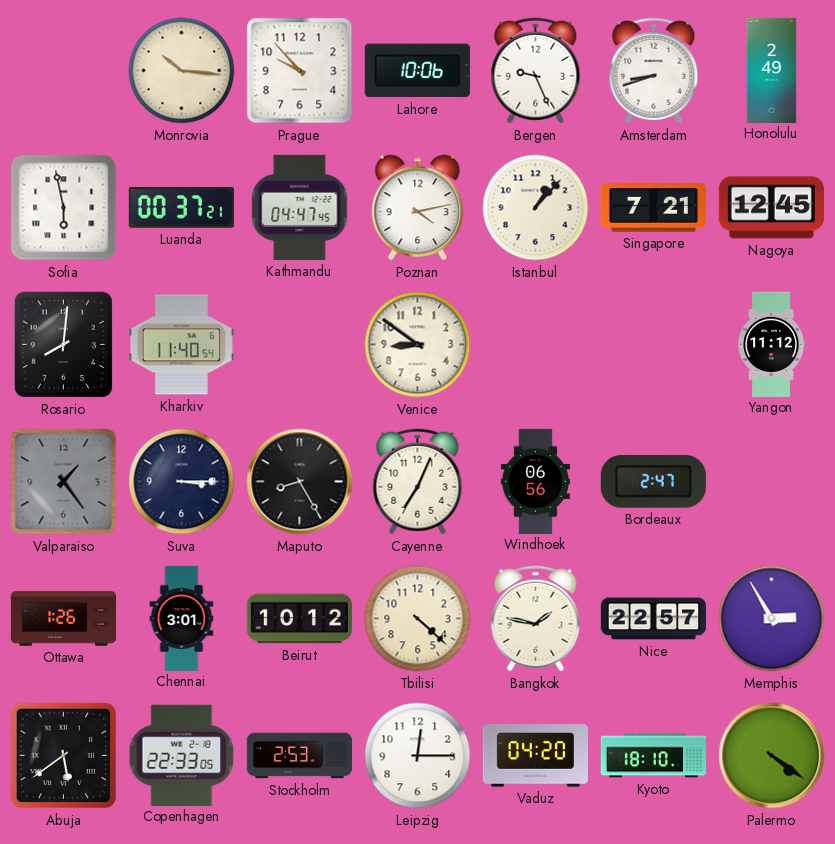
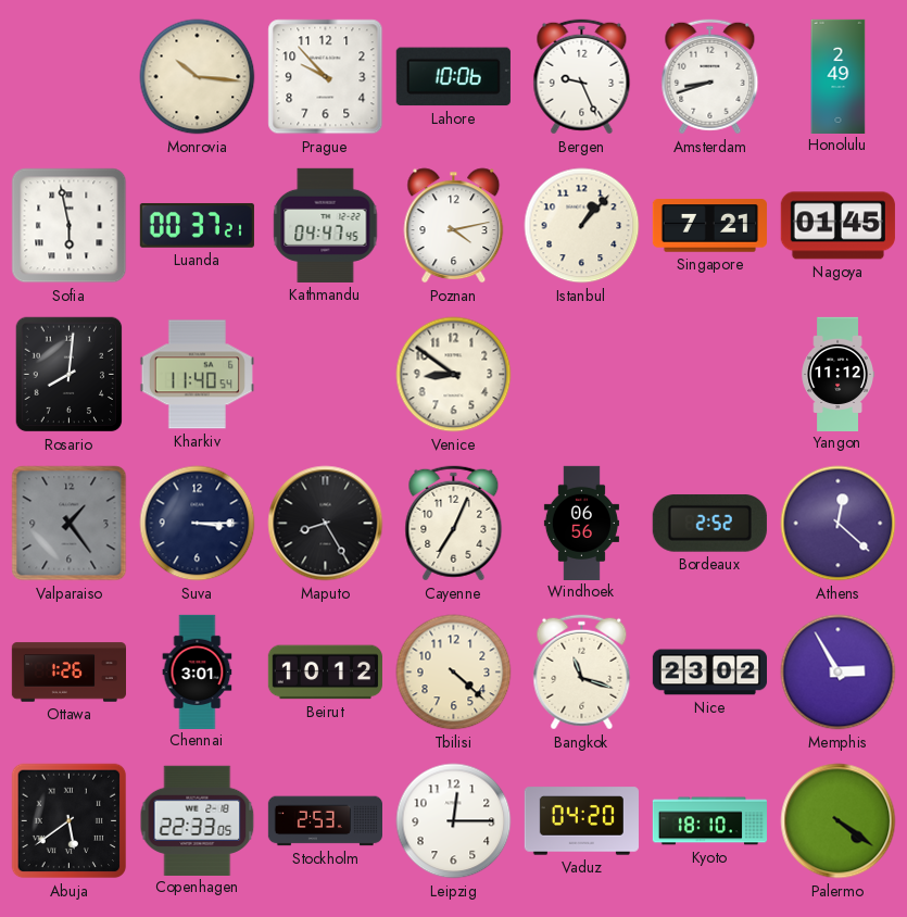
Nagoya: 12:45 -> 01:45
Bordeaux: 2:47 -> 2:52
Athens: none -> 12:22
Bangkok: 1:47 -> 11:18
Nice: 22:57 -> 23:02
